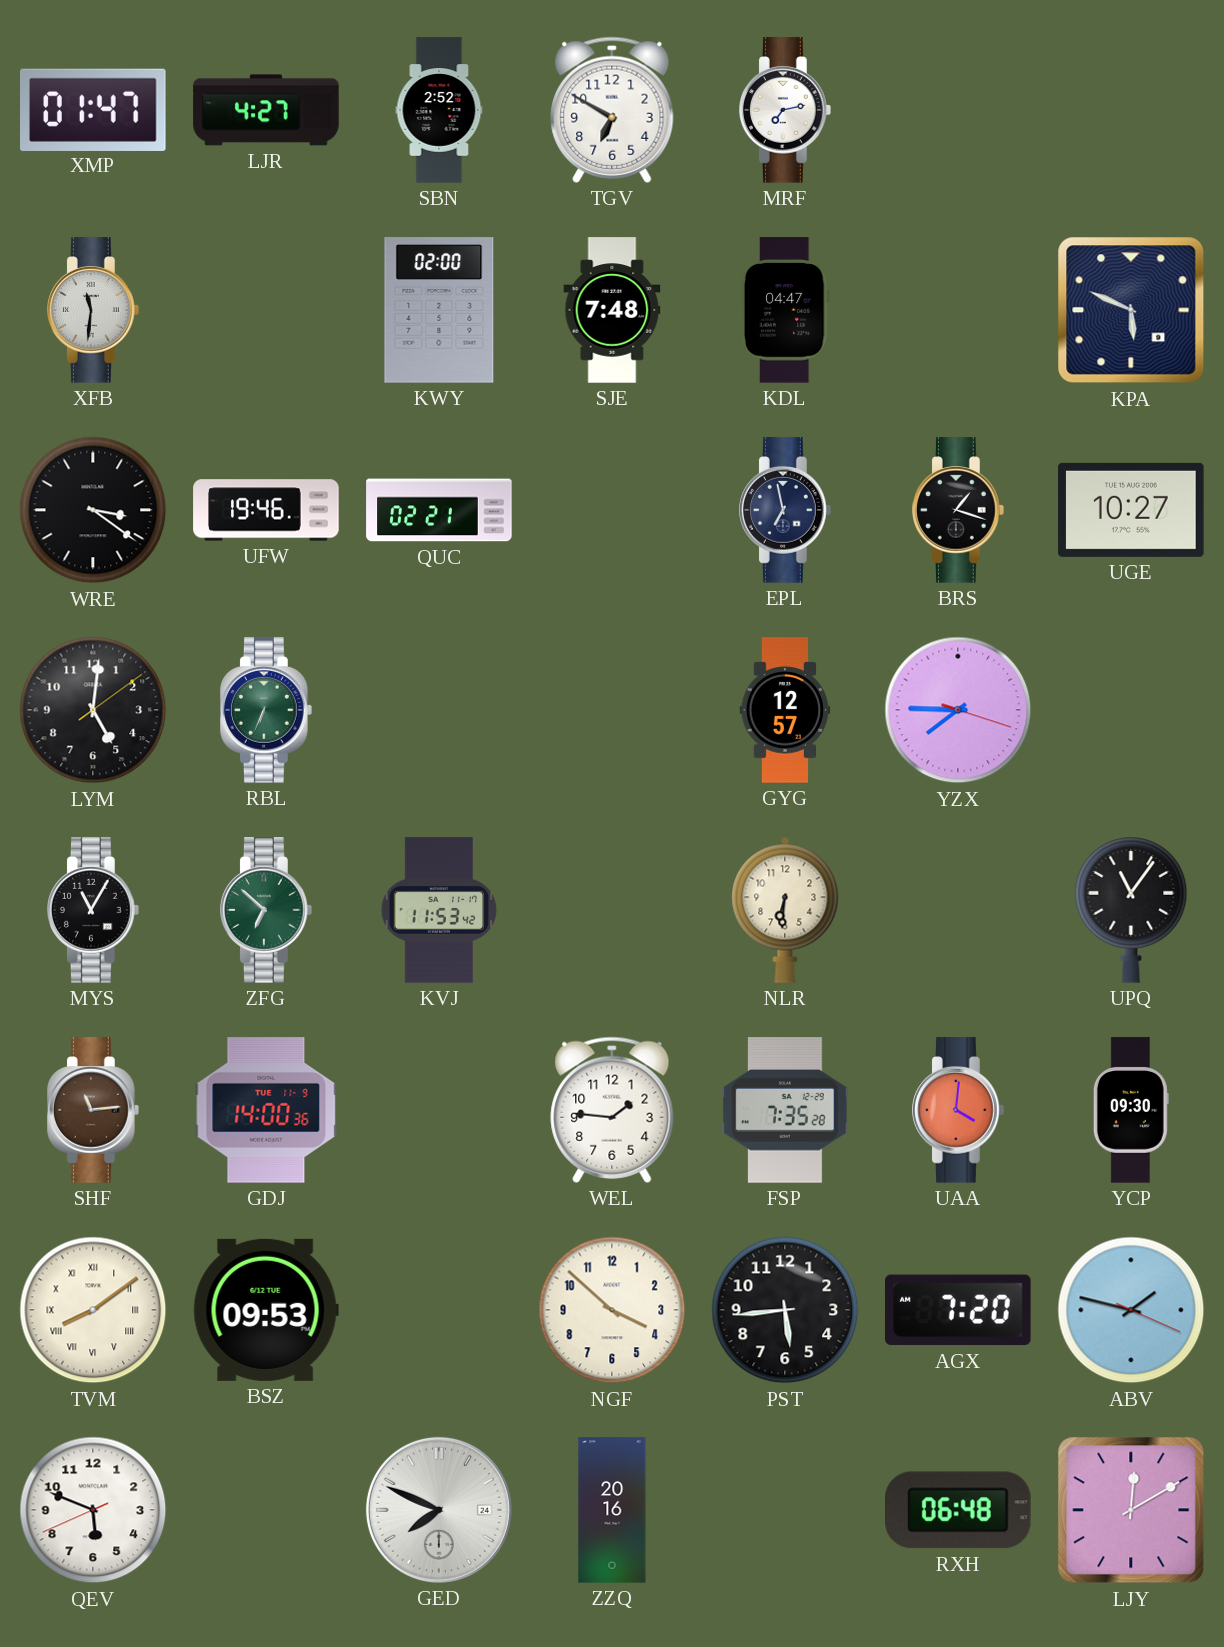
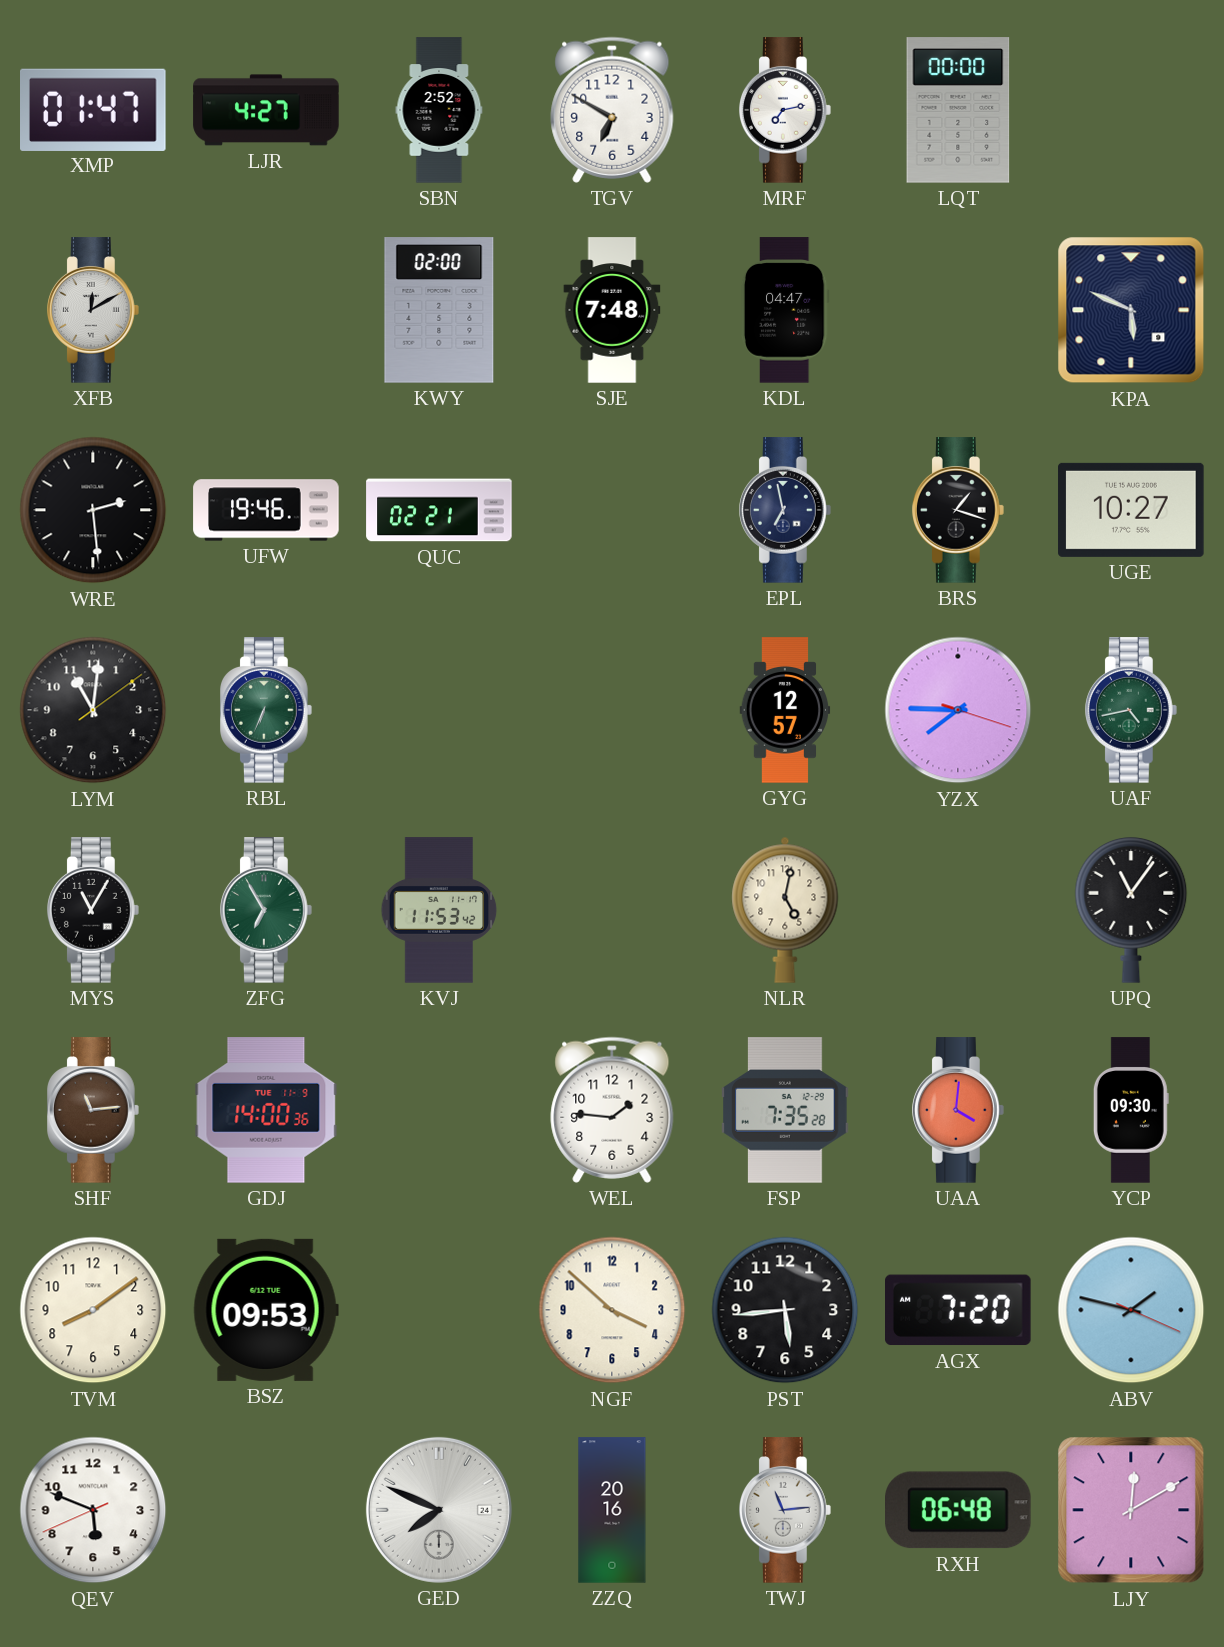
LQT: none -> 00:00
XFB: 11:31 -> 12:10
WRE: 3:21 -> 2:29
LYM: 5:01 -> 11:01
UAF: none -> 4:43
ZFG: 6:52 -> 6:55
NLR: 6:31 -> 5:02
TVM numerals: Roman -> Arabic
TWJ: none -> 11:14
